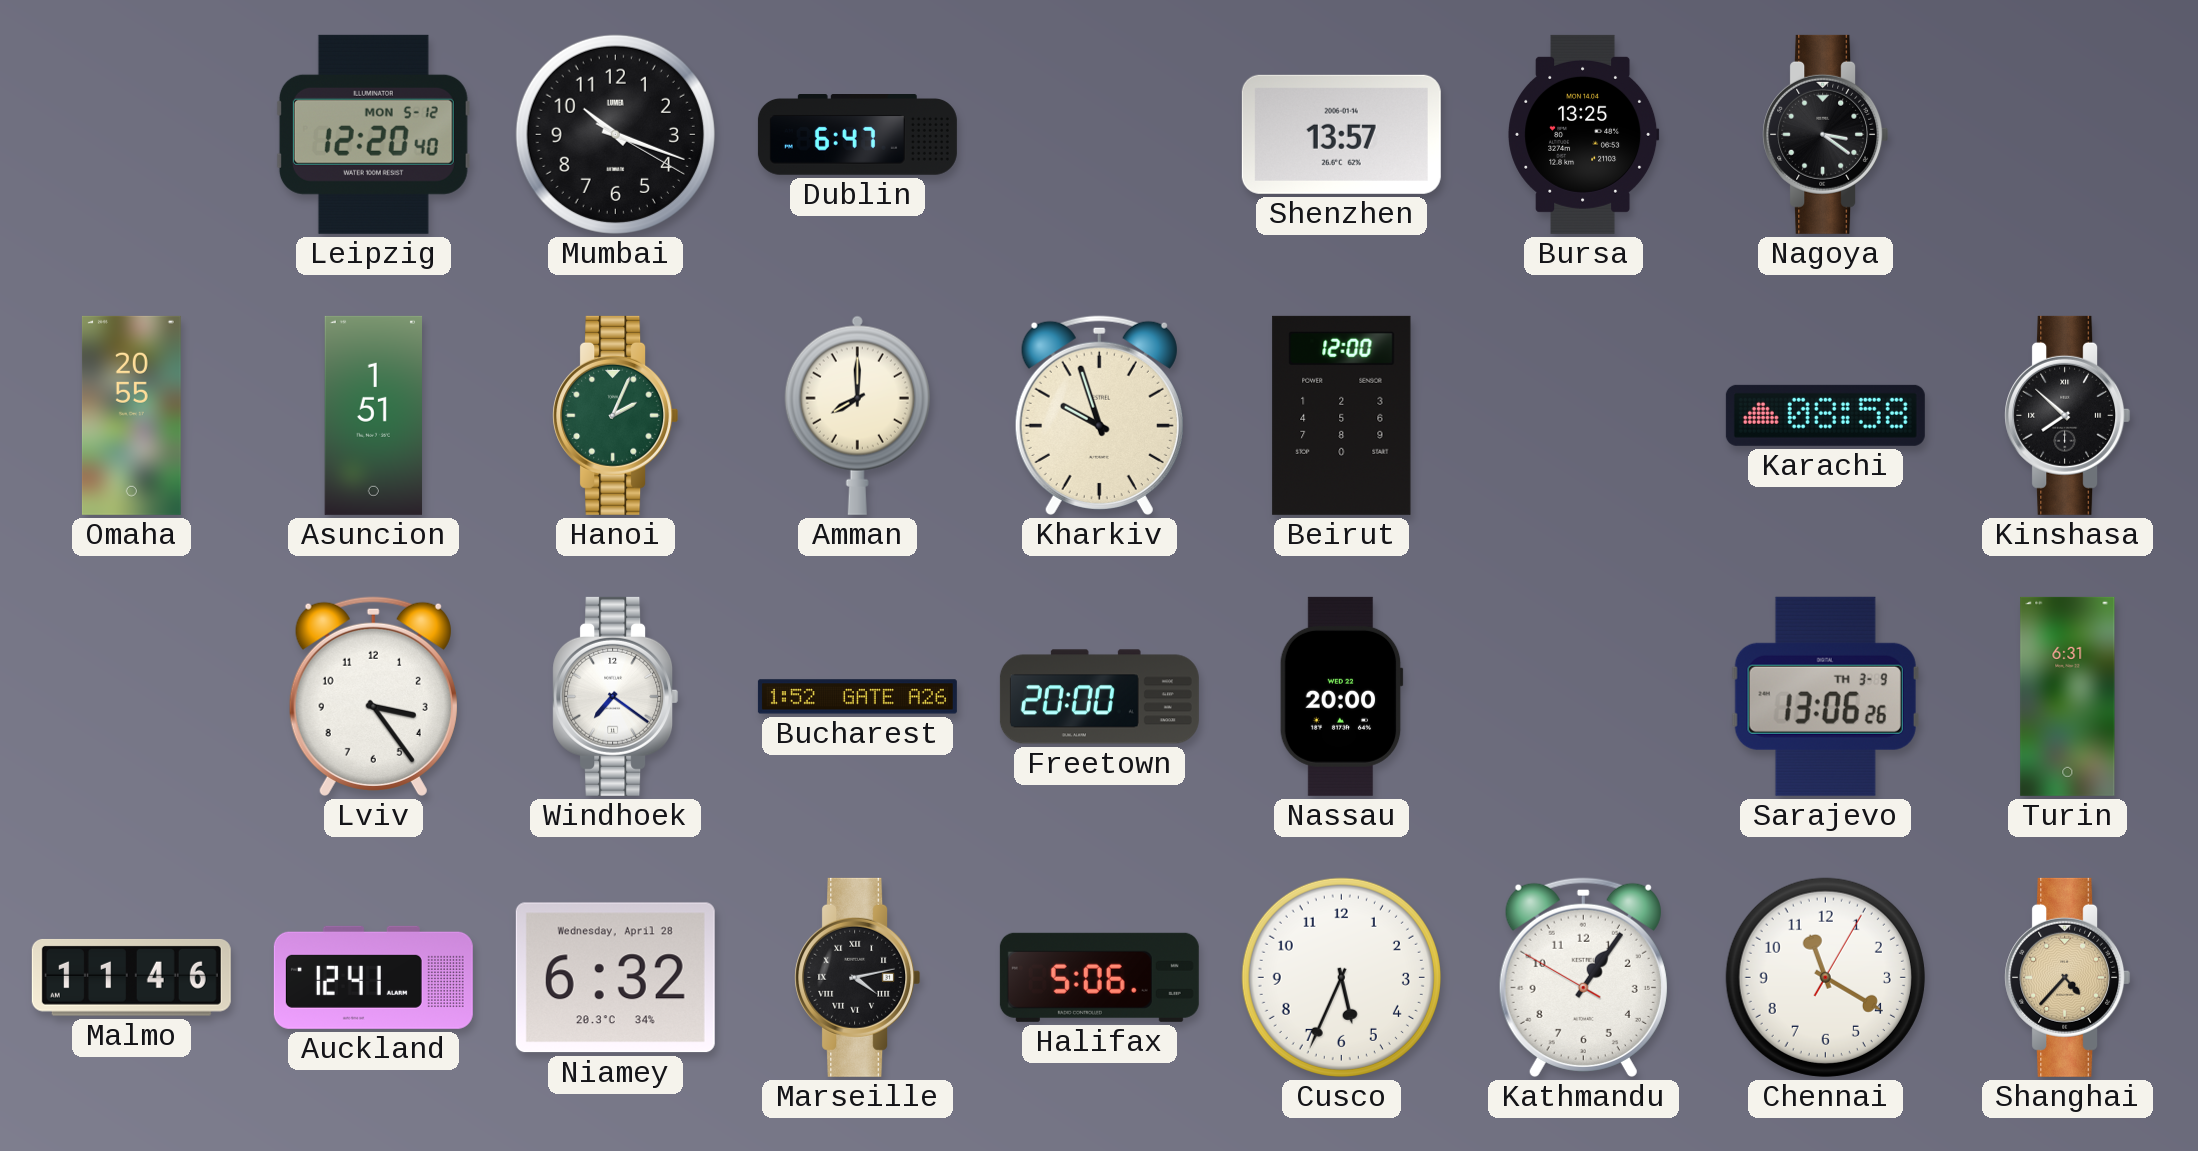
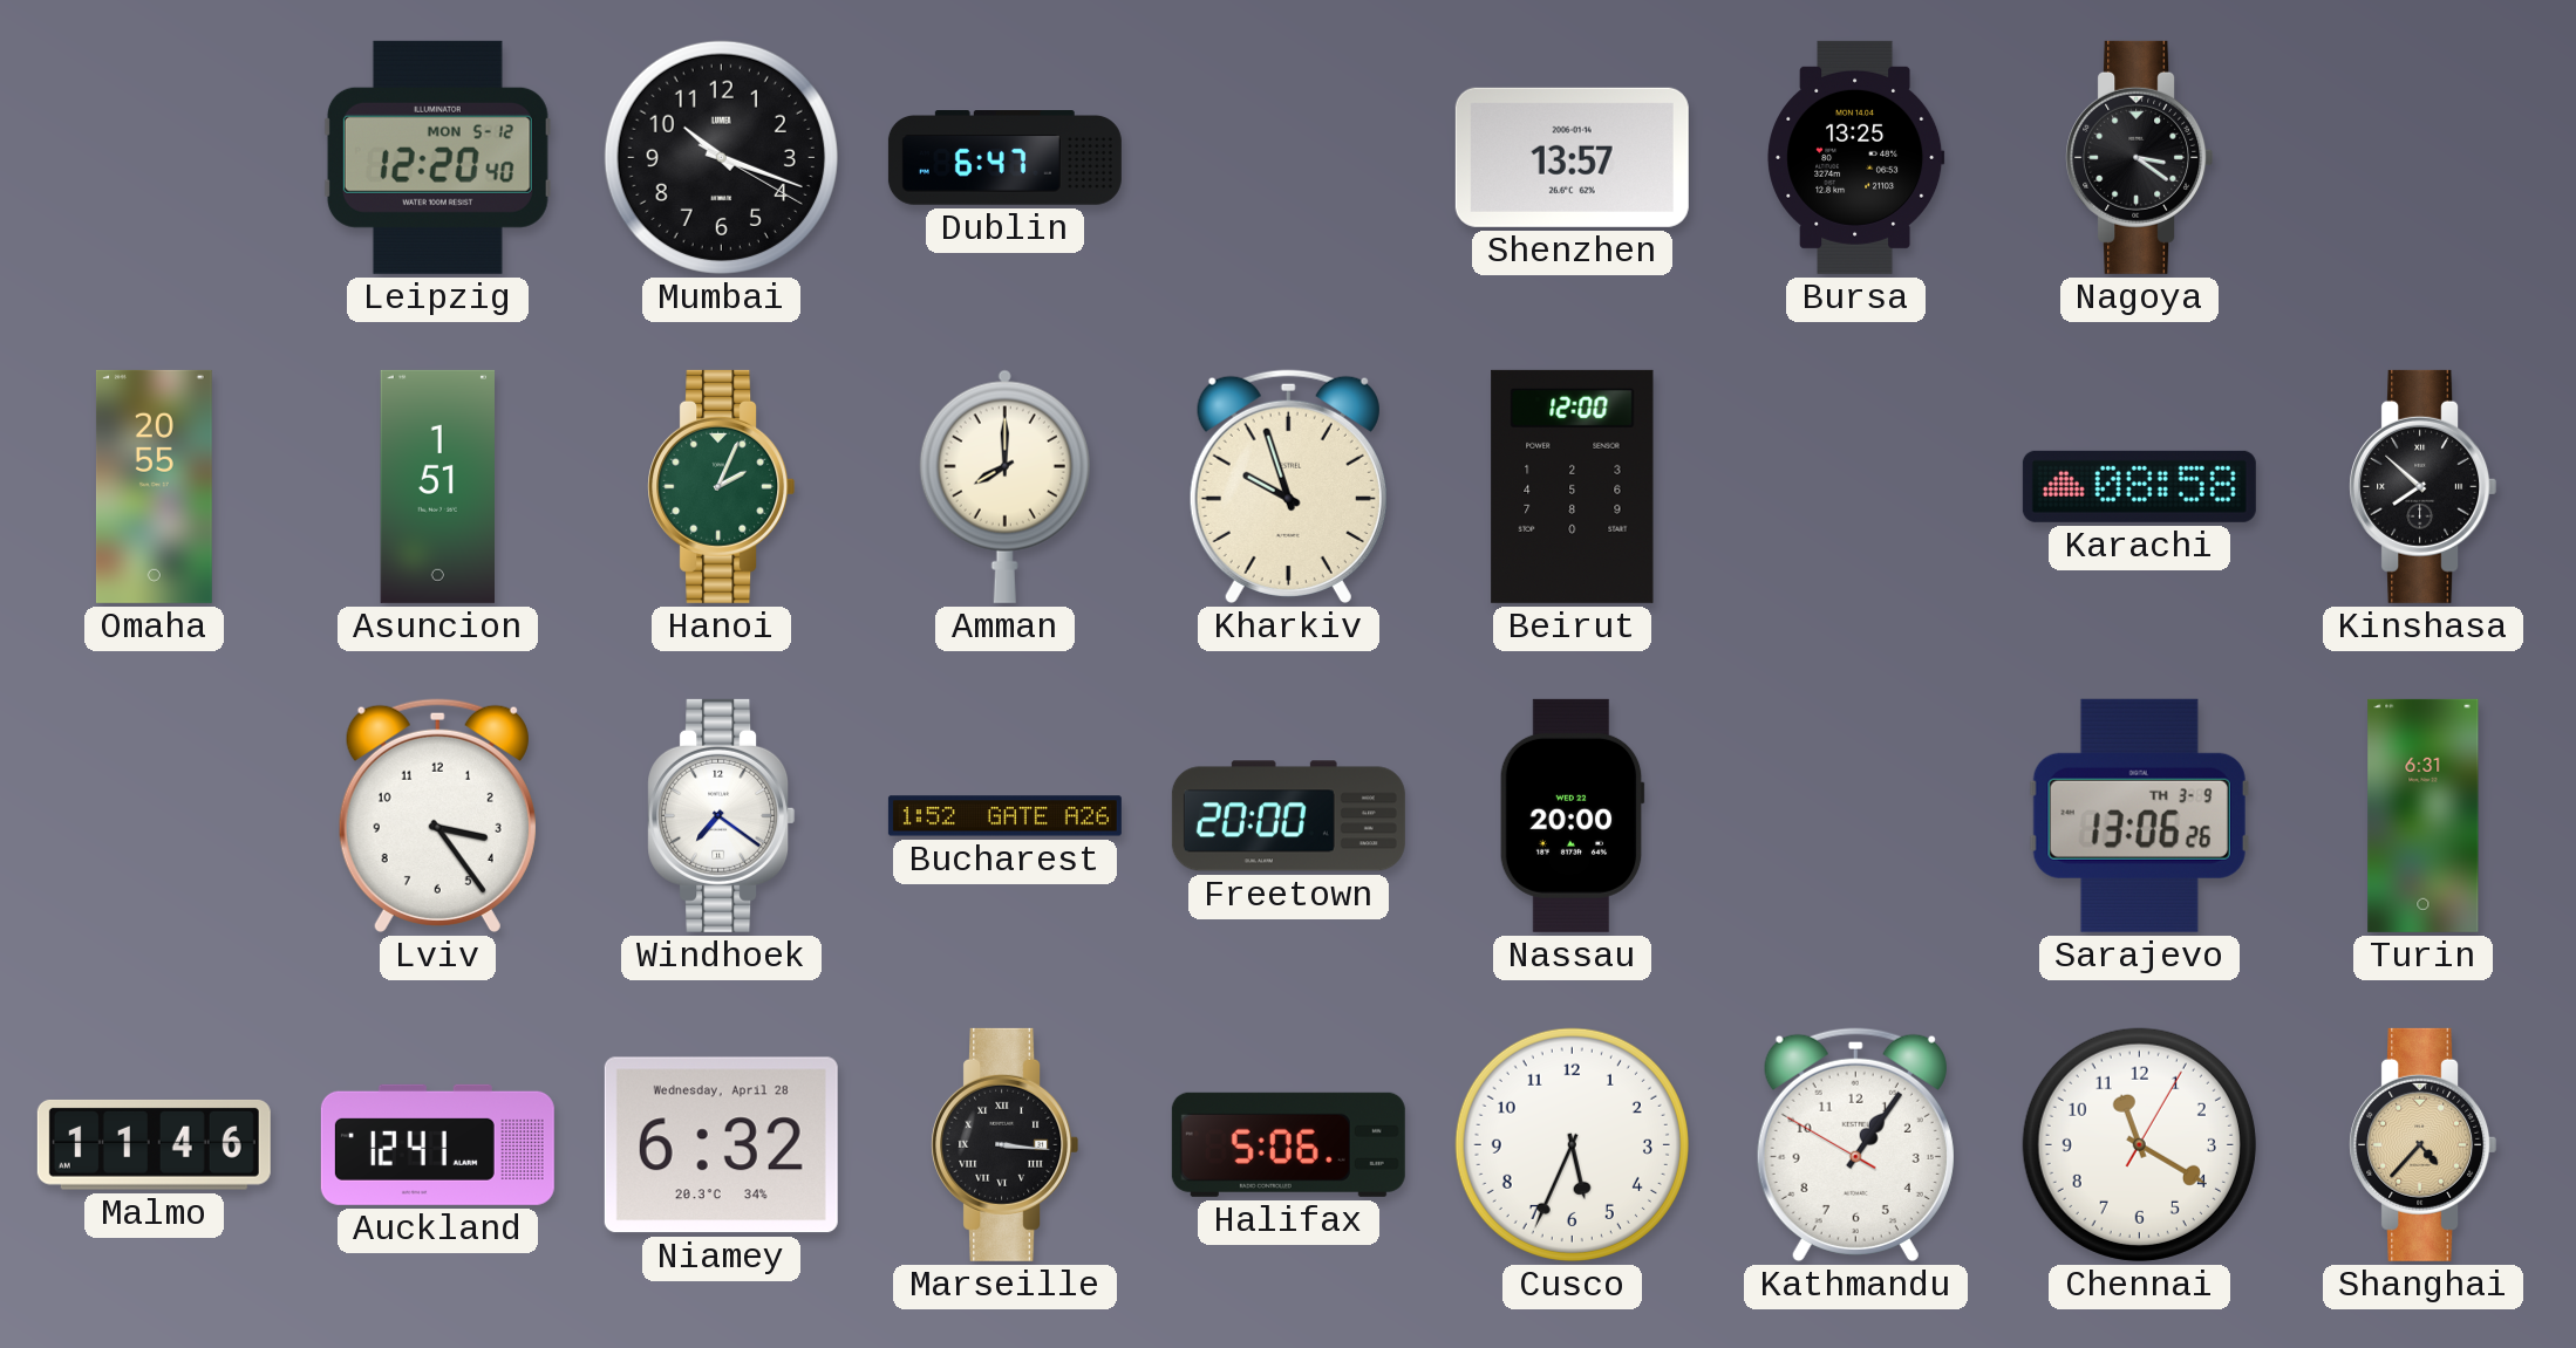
Marseille: 4:13 -> 3:16
